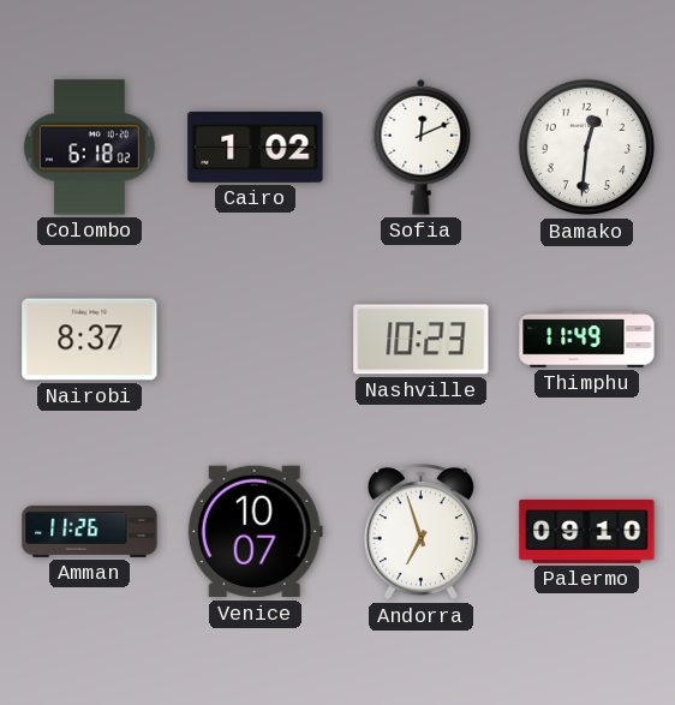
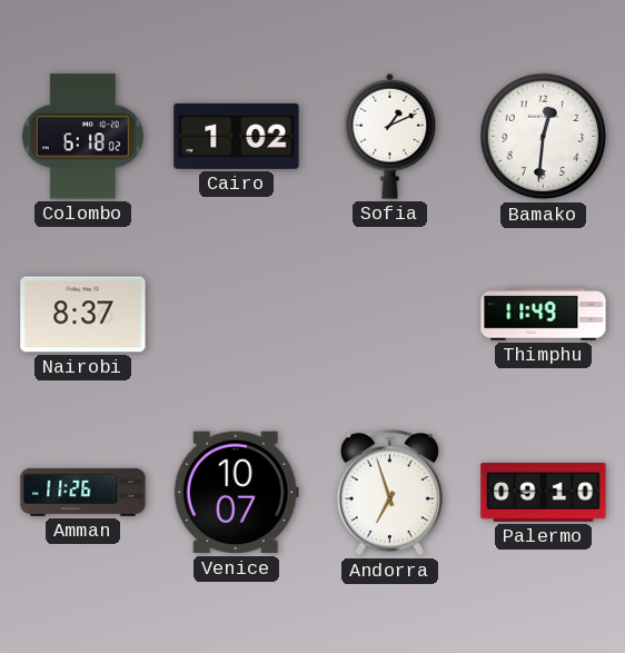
Sofia: 12:11 -> 1:11
Nashville: 10:23 -> none
